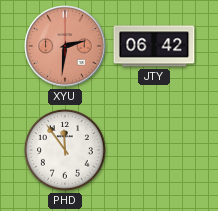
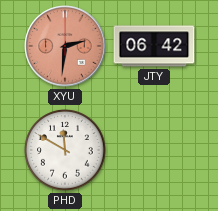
PHD: 11:54 -> 11:50
